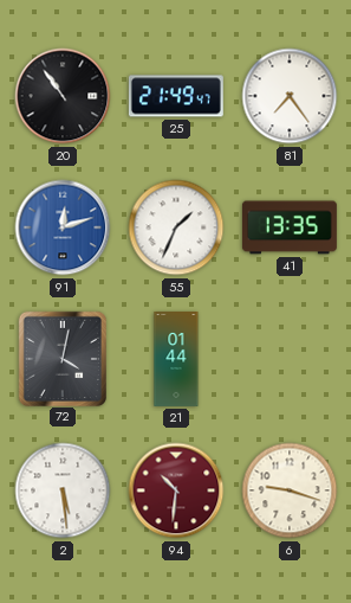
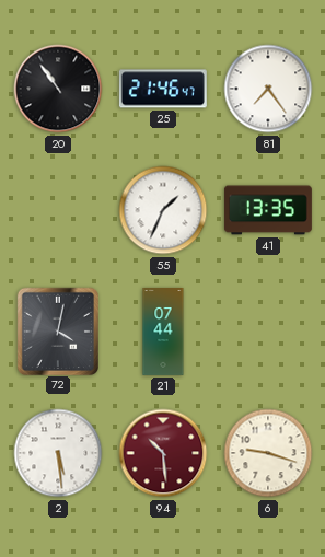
25: 21:49 -> 21:46
91: 12:12 -> none
21: 01:44 -> 07:44
94: 10:31 -> 10:29
